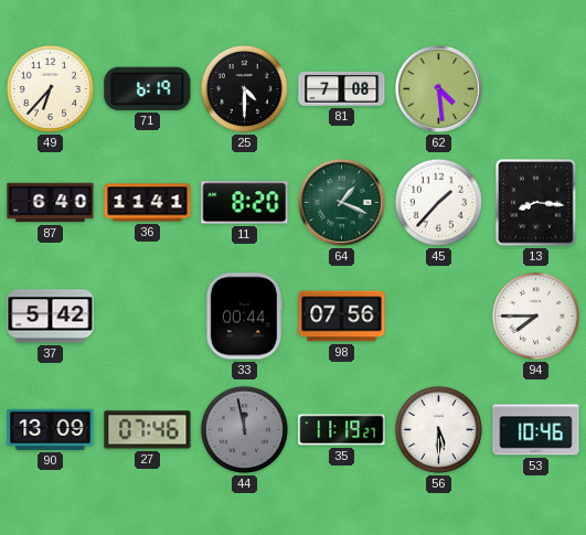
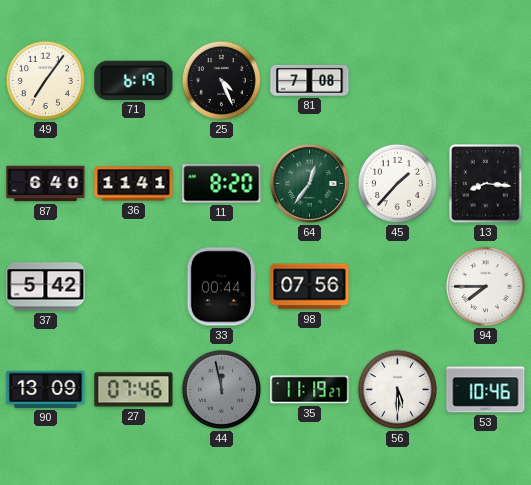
49: 6:37 -> 7:06
25: 4:30 -> 4:26
62: 4:29 -> none
64: 1:19 -> 12:36
